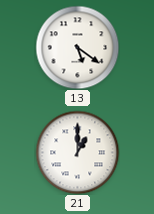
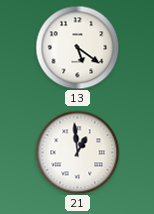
21: 1:00 -> 12:59
